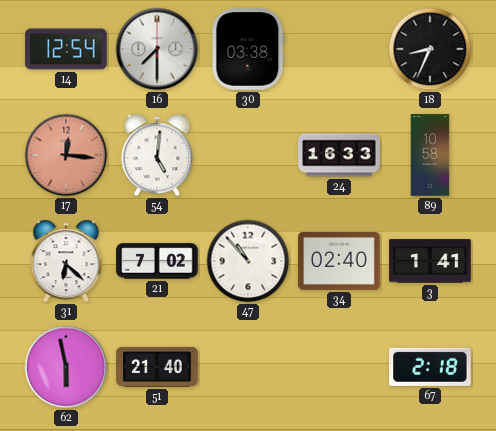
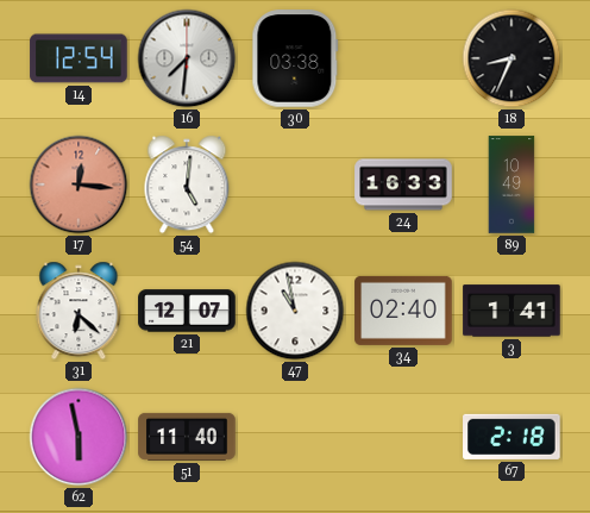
16: 7:30 -> 7:31
89: 10:58 -> 10:49
21: 7:02 -> 12:07
47: 10:53 -> 10:58
51: 21:40 -> 11:40
